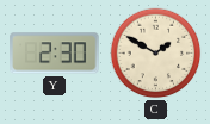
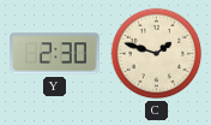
C: 1:50 -> 1:48
